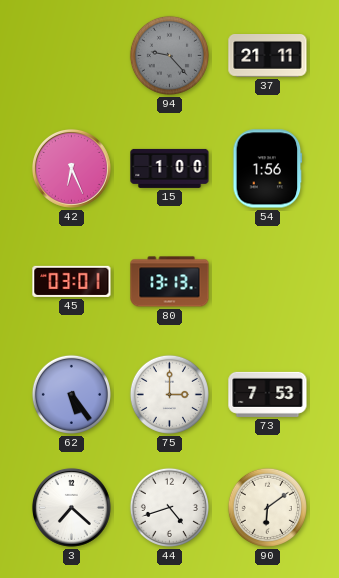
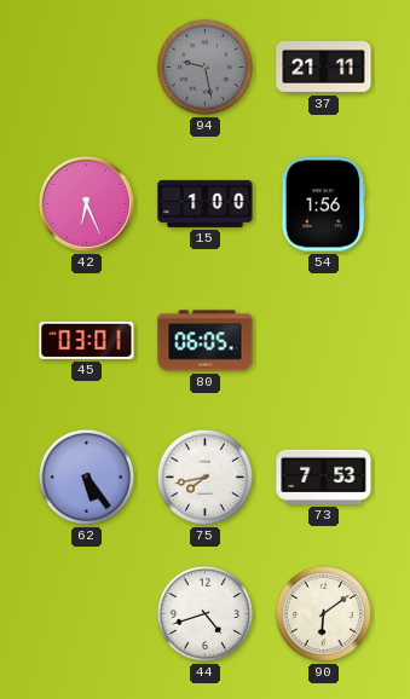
94: 9:23 -> 9:28
80: 13:13 -> 06:05
75: 3:00 -> 7:43
3: 7:22 -> none
